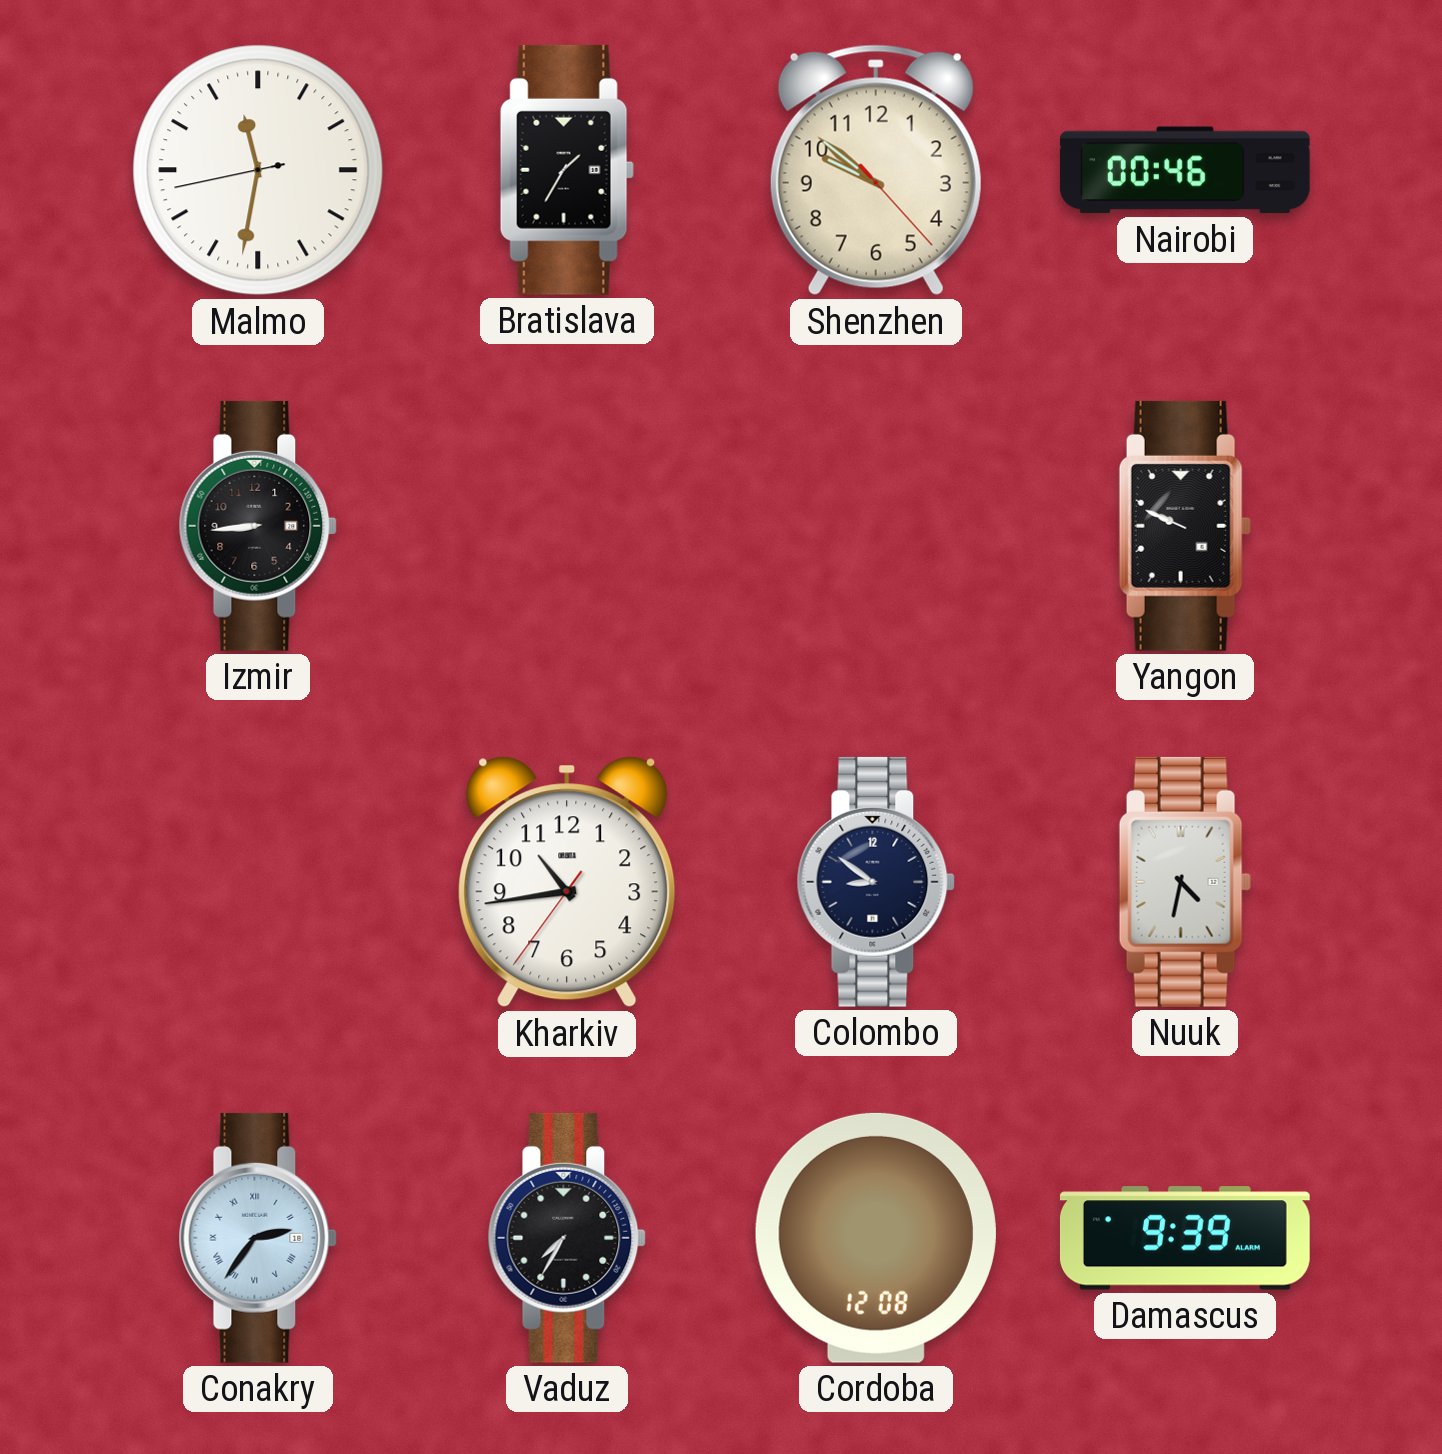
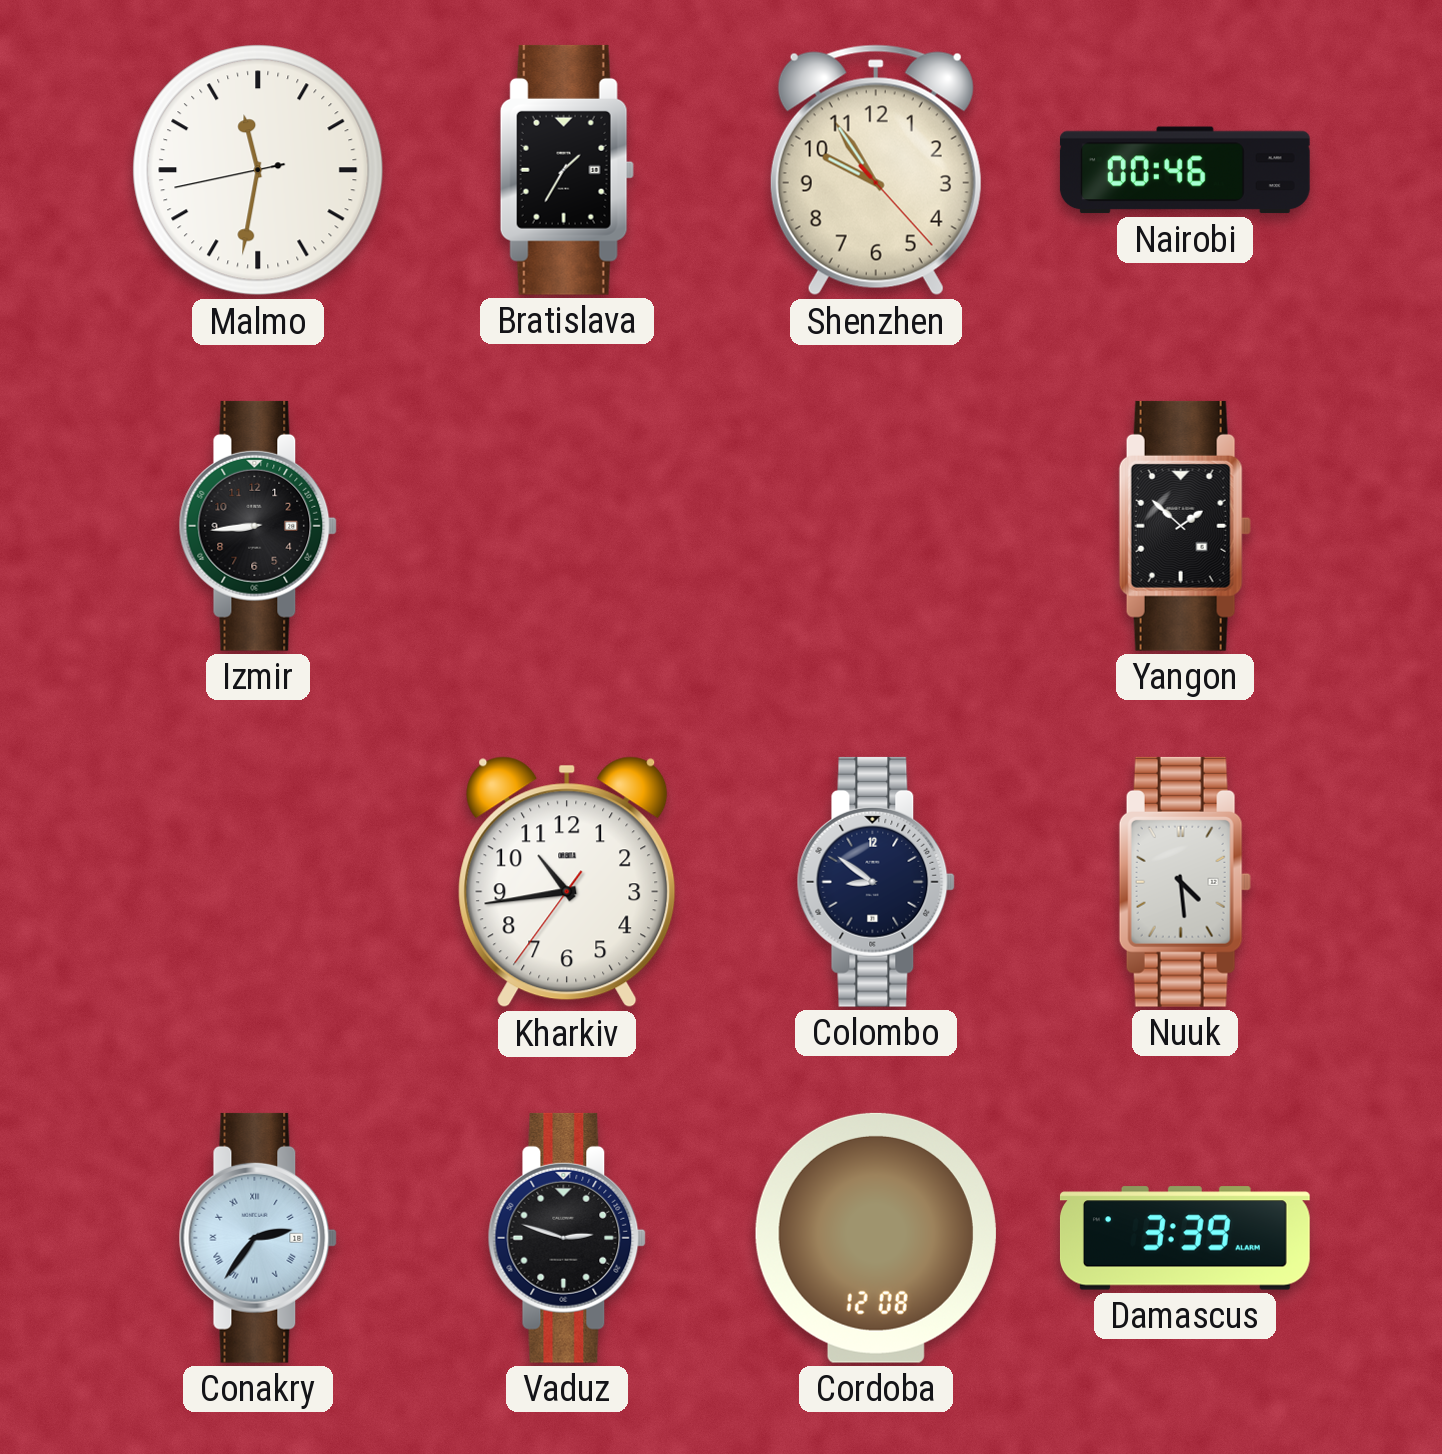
Shenzhen: 9:51 -> 9:54
Yangon: 9:49 -> 1:52
Nuuk: 4:32 -> 4:29
Vaduz: 7:35 -> 2:48
Damascus: 9:39 -> 3:39
